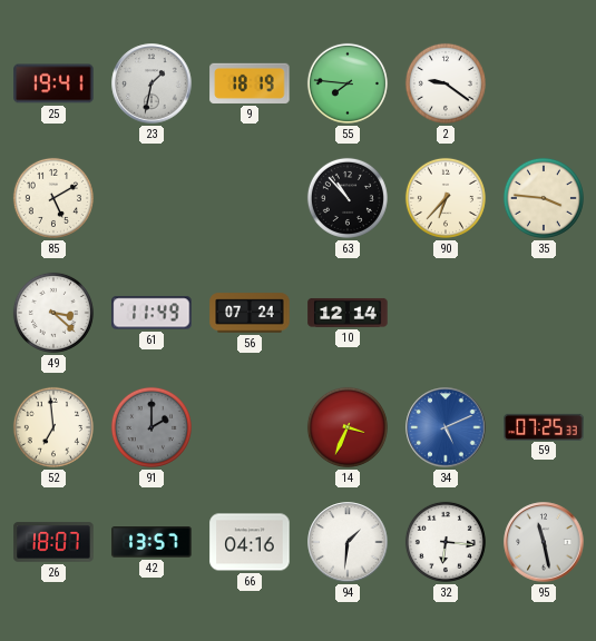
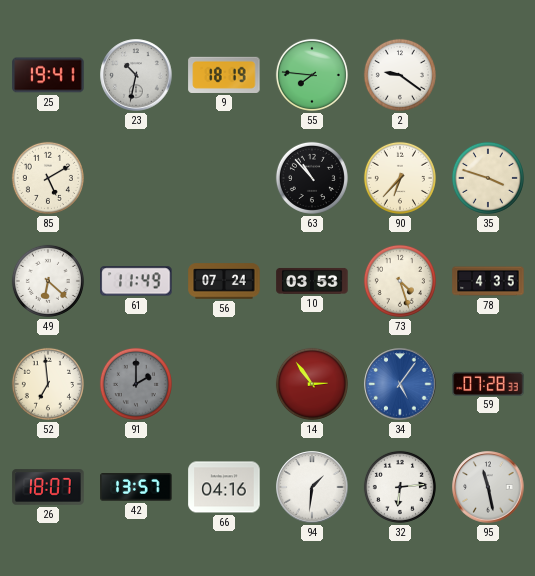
23: 1:32 -> 10:32
35: 3:46 -> 3:48
49: 3:22 -> 6:22
10: 12:14 -> 03:53
73: none -> 4:27
78: none -> 4:35
14: 3:34 -> 2:54
34: 5:11 -> 5:06
59: 07:25 -> 07:28
32: 6:16 -> 6:14
